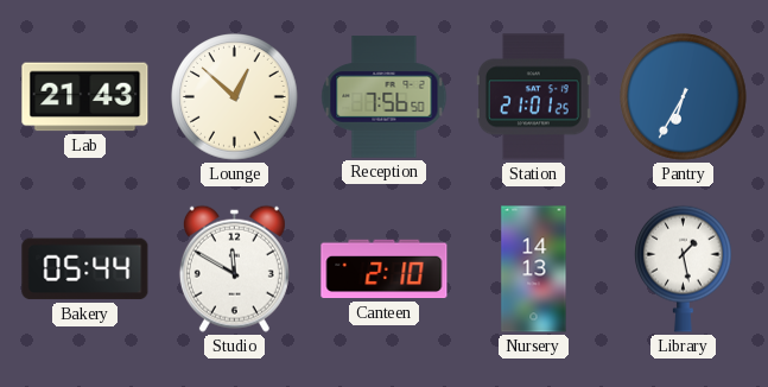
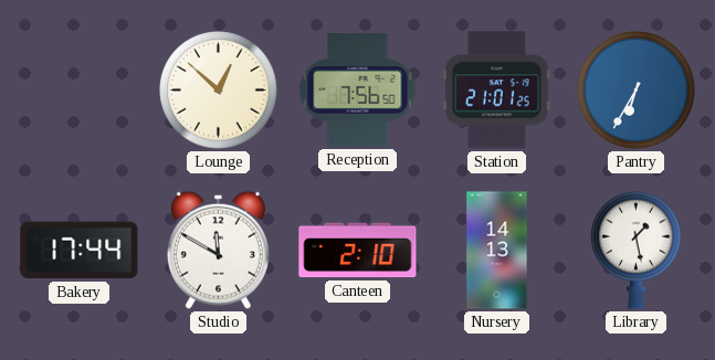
Lab: 21:43 -> none
Bakery: 05:44 -> 17:44
